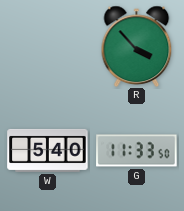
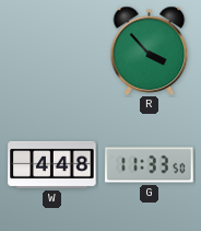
W: 5:40 -> 4:48
